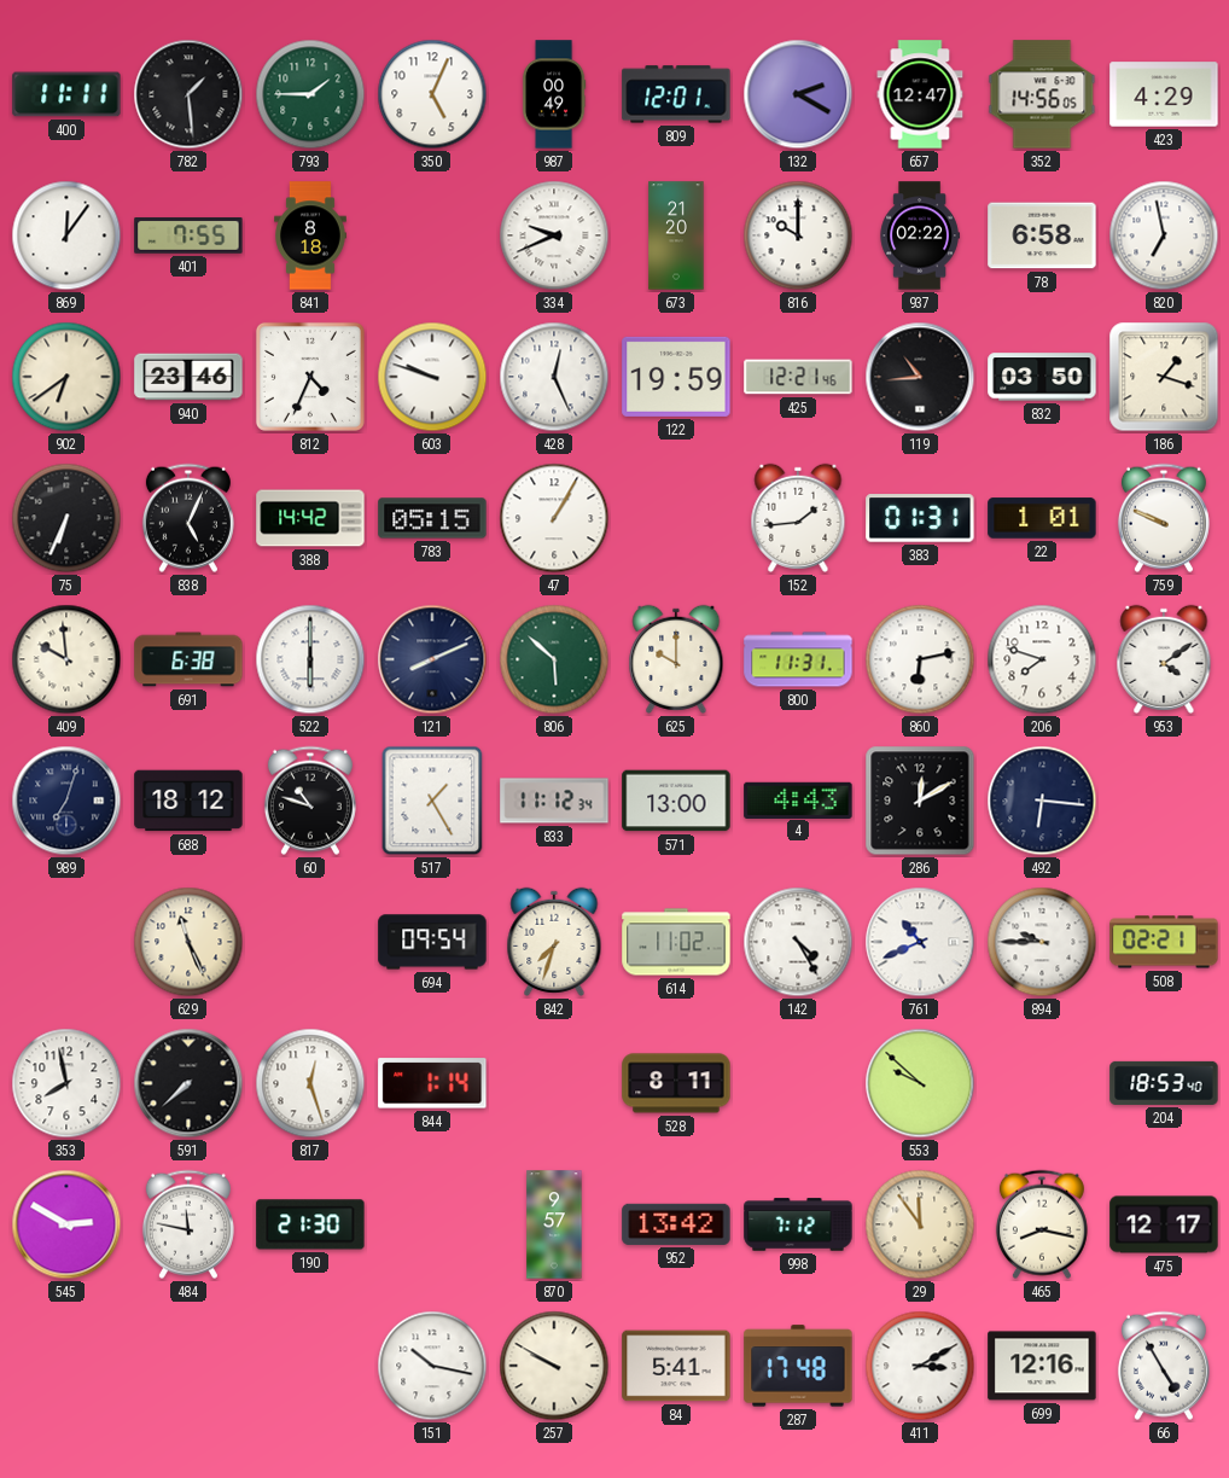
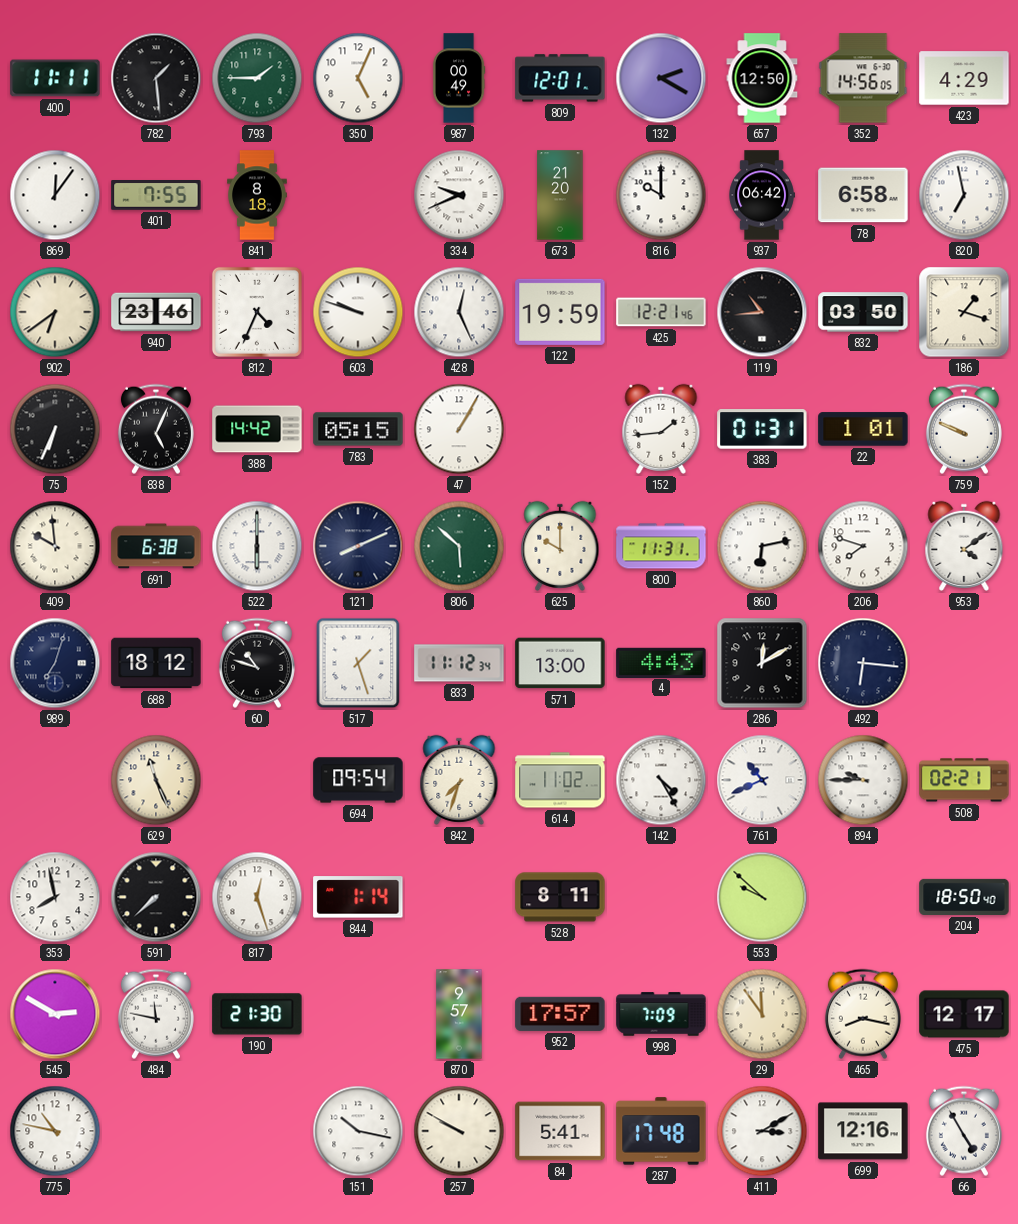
657: 12:47 -> 12:50
937: 02:22 -> 06:42
517: 1:25 -> 1:27
204: 18:53 -> 18:50
952: 13:42 -> 17:57
998: 7:12 -> 7:09
775: none -> 10:47
